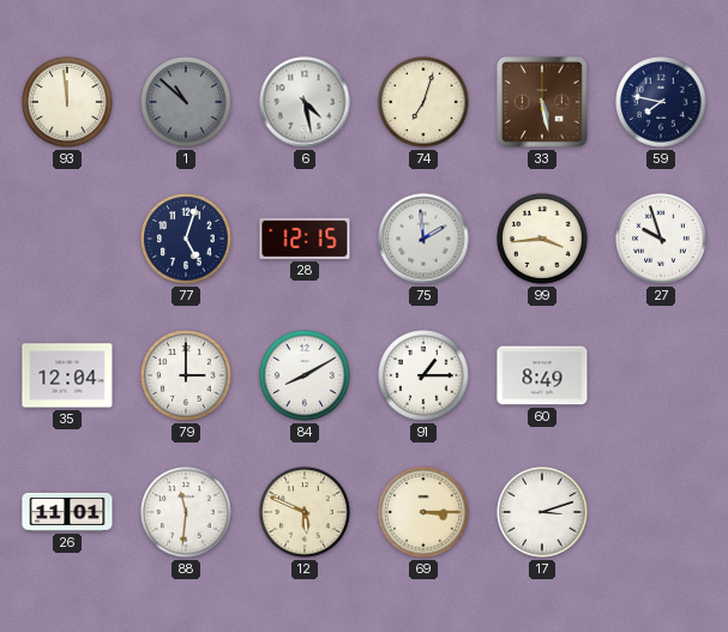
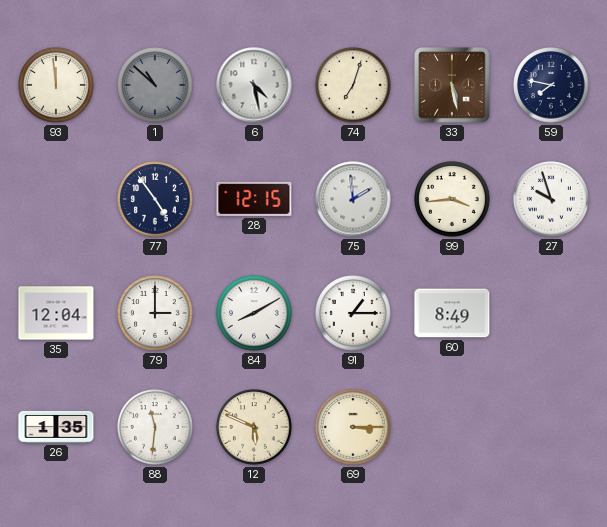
77: 5:03 -> 4:54
26: 11:01 -> 1:35
17: 3:12 -> none
